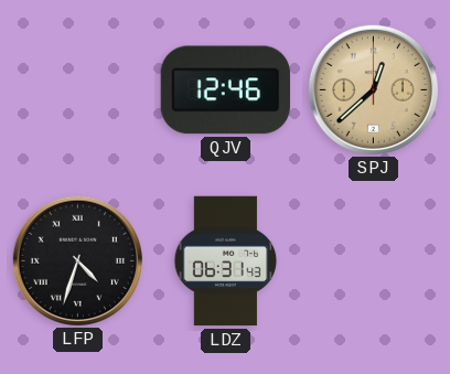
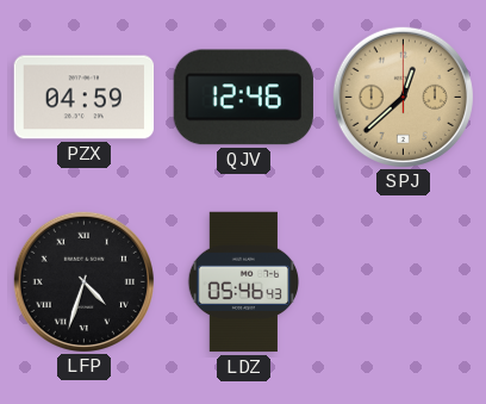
PZX: none -> 04:59
LDZ: 06:31 -> 05:46
